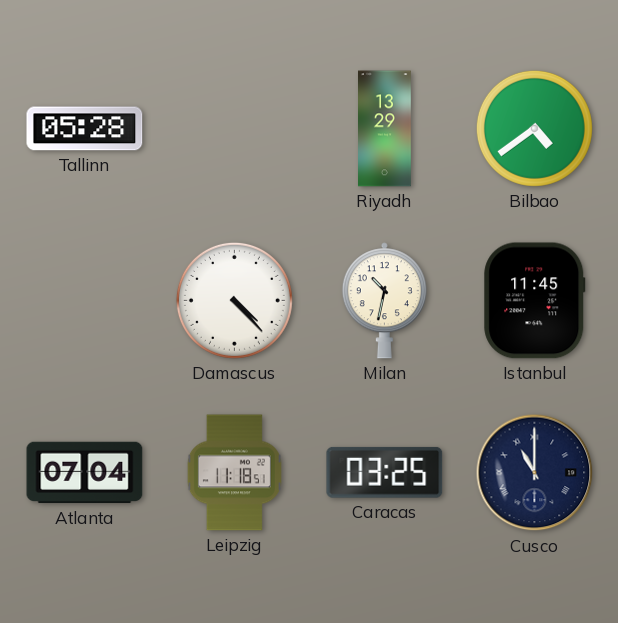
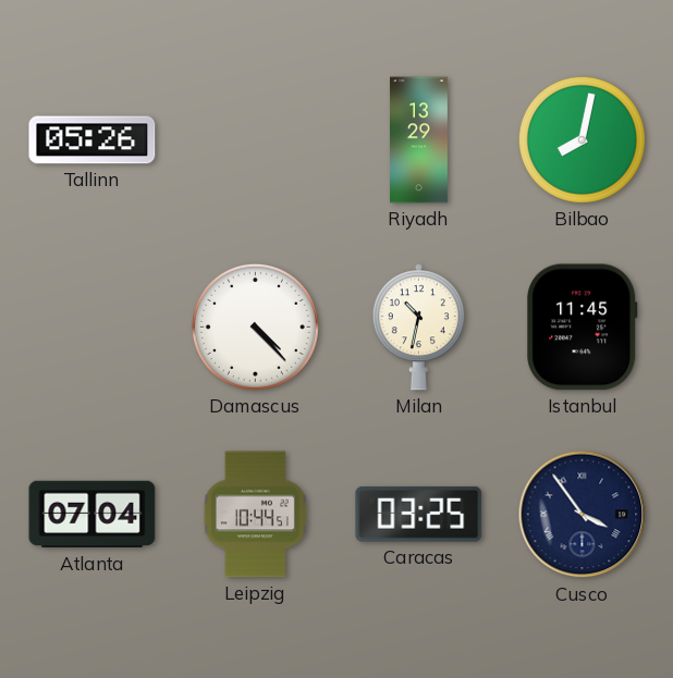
Tallinn: 05:28 -> 05:26
Bilbao: 4:39 -> 8:02
Leipzig: 11:18 -> 10:44
Cusco: 11:00 -> 3:54
